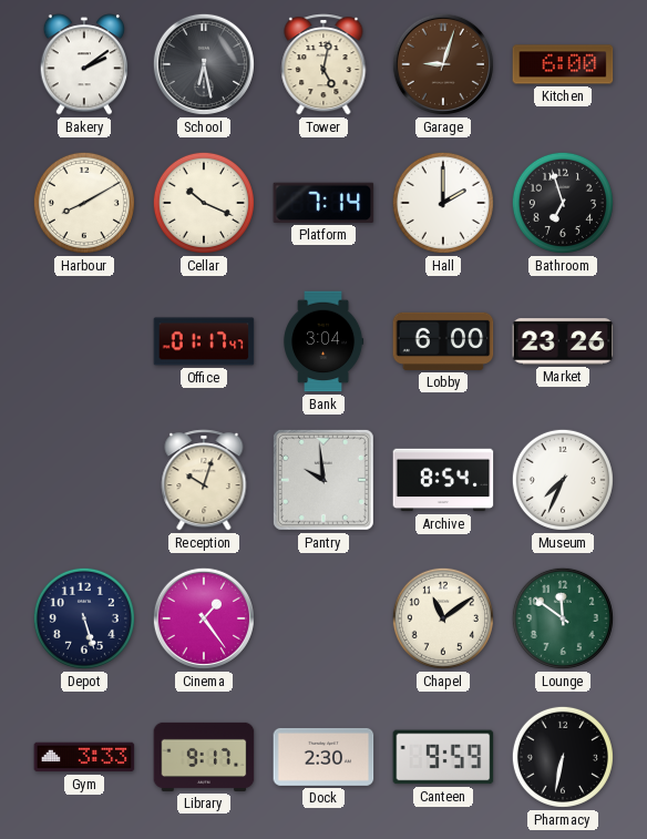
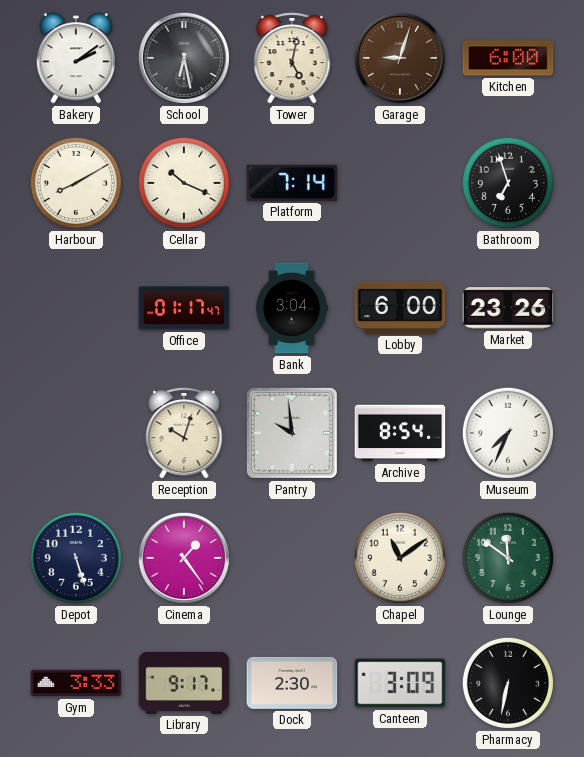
Hall: 2:00 -> none
Canteen: 9:59 -> 3:09
